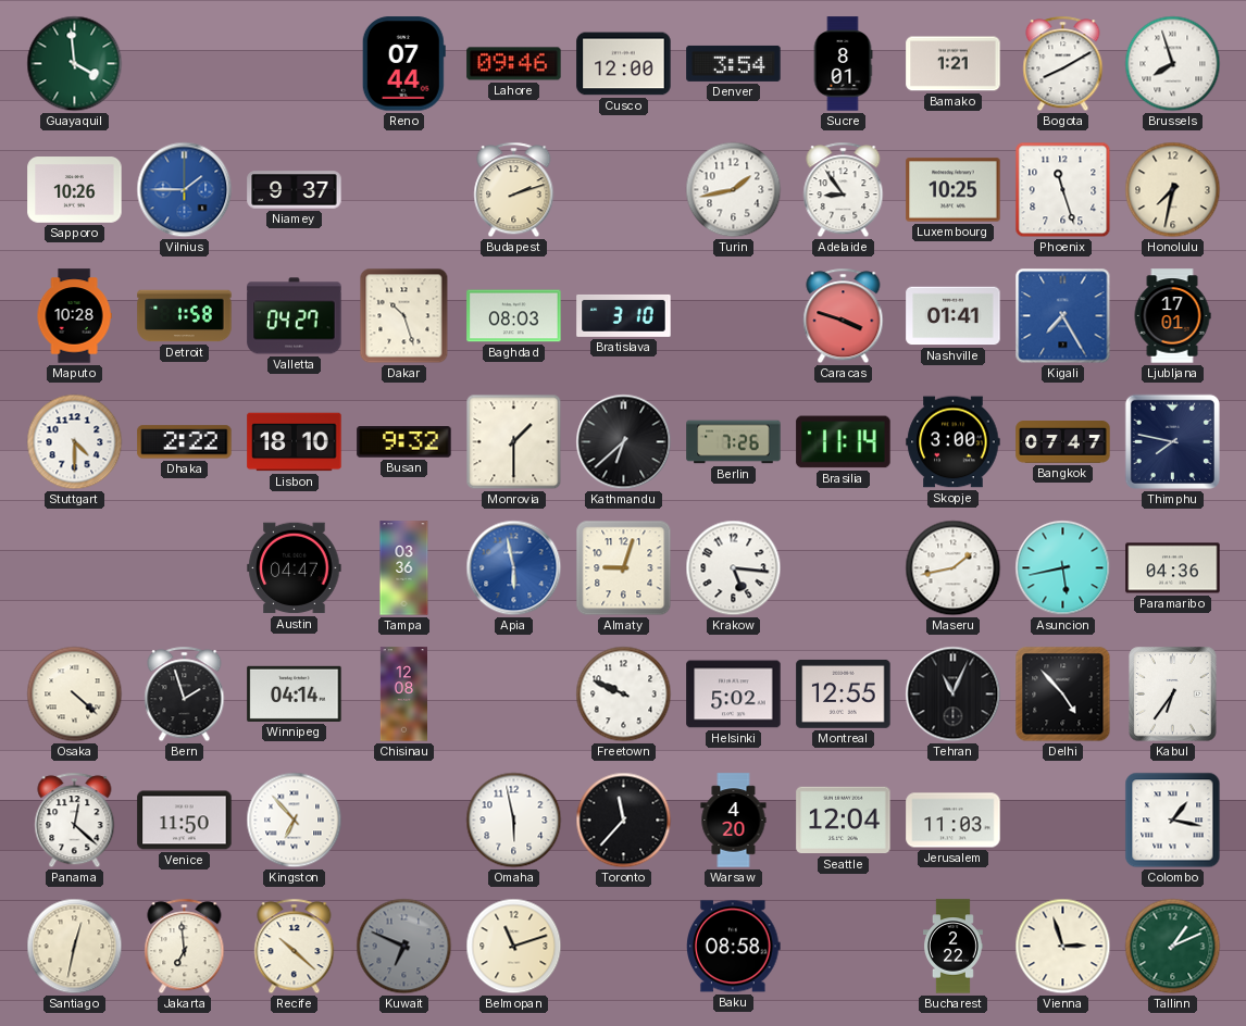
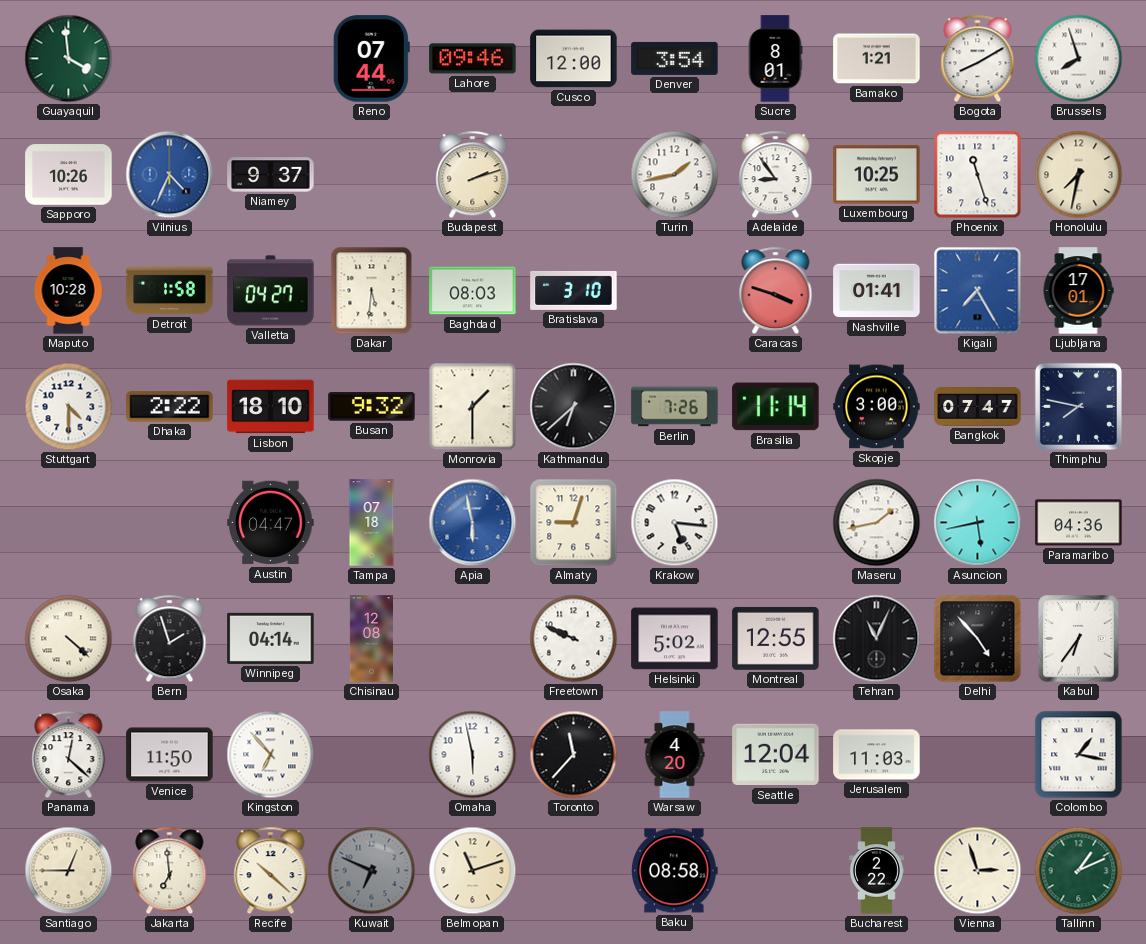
Vilnius: 1:45 -> 4:34
Dakar: 10:27 -> 5:31
Tampa: 03:36 -> 07:18
Santiago: 12:32 -> 12:45
